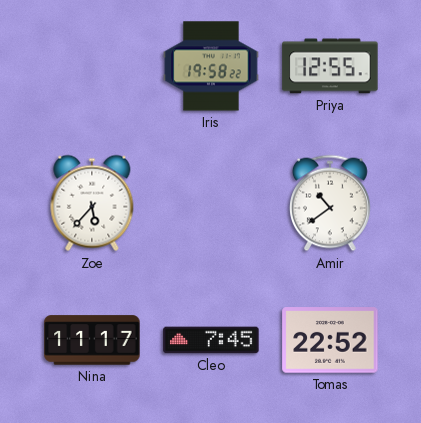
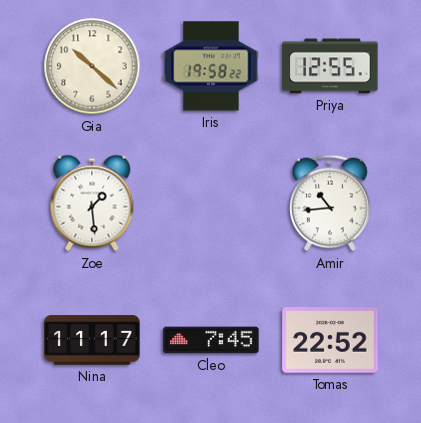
Gia: none -> 10:22
Zoe: 5:37 -> 1:29
Amir: 10:39 -> 10:44
